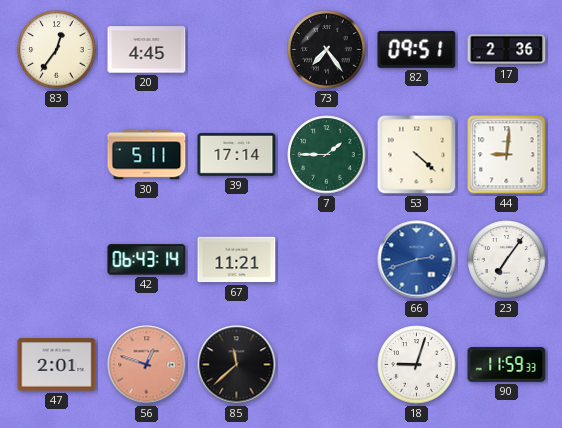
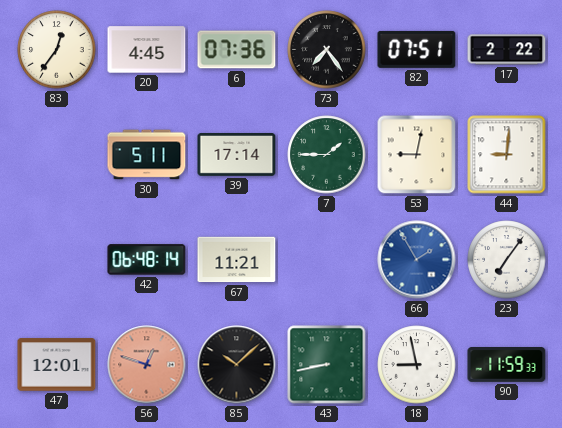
6: none -> 07:36
82: 09:51 -> 07:51
17: 2:36 -> 2:22
53: 4:22 -> 9:02
42: 06:43 -> 06:48
66: 2:42 -> 1:55
47: 2:01 -> 12:01
85: 11:38 -> 10:08
43: none -> 8:43
18: 9:03 -> 8:58
